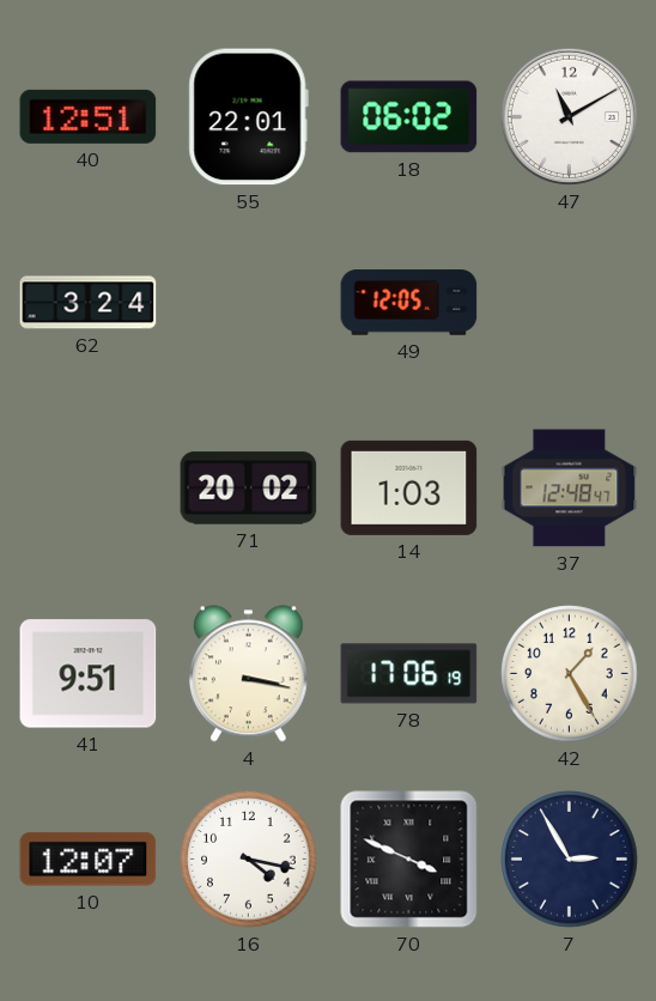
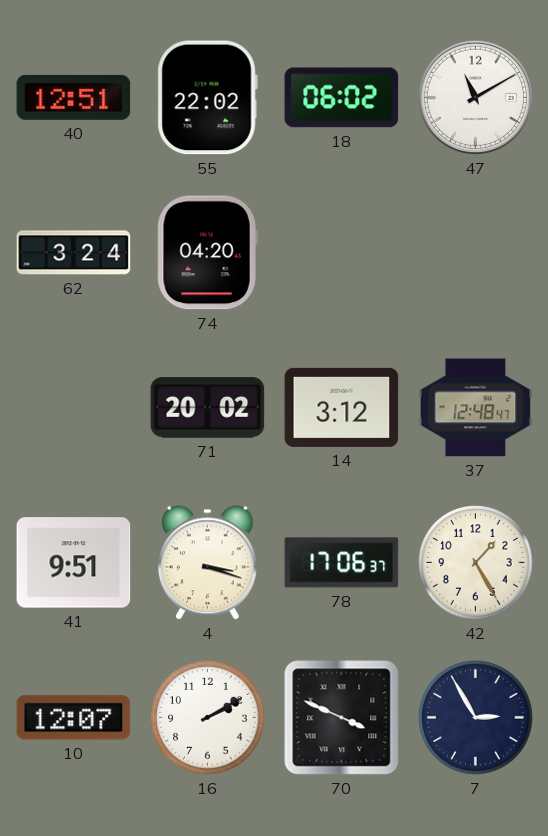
55: 22:01 -> 22:02
74: none -> 04:20
49: 12:05 -> none
14: 1:03 -> 3:12
4: 3:17 -> 3:18
78: 17:06:19 -> 17:06:37
16: 4:17 -> 2:10
